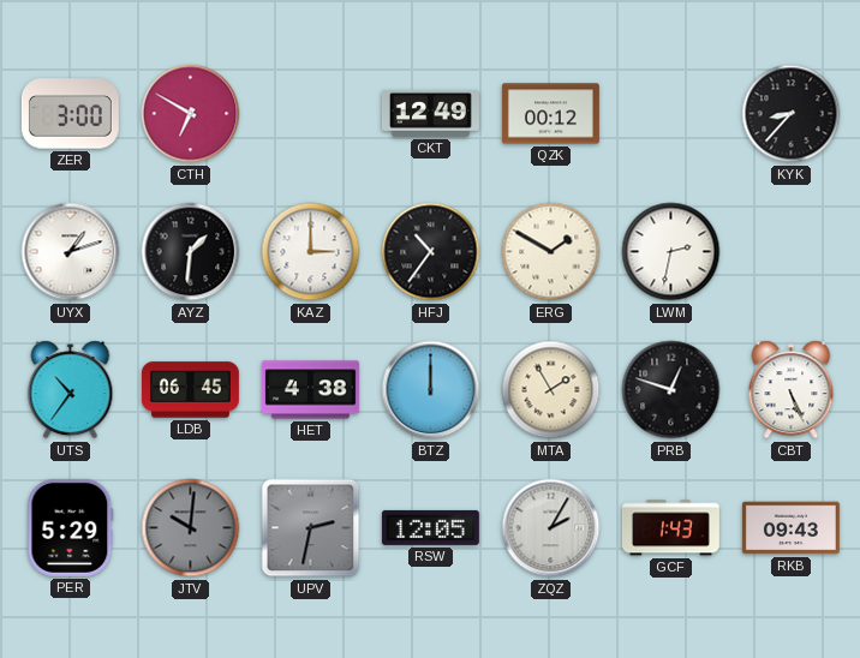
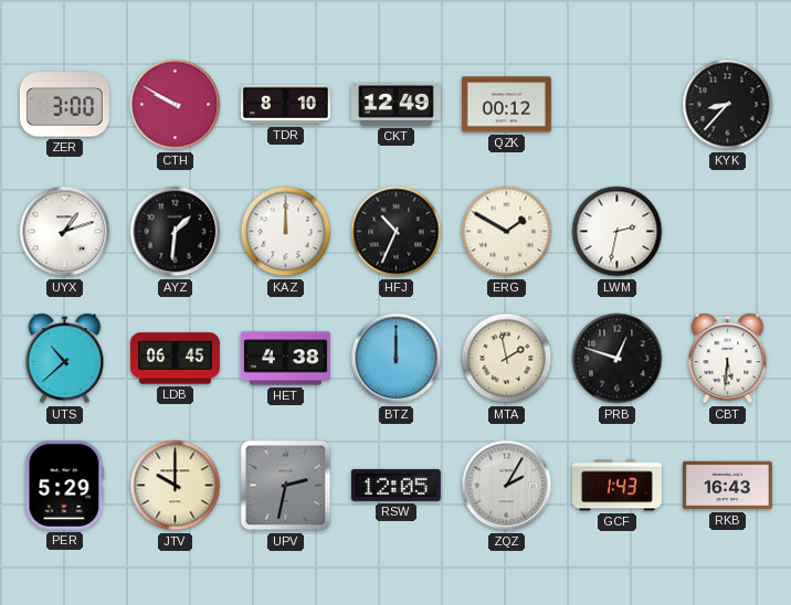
CTH: 6:50 -> 9:50
TDR: none -> 8:10
KAZ: 3:00 -> 12:00
HFJ: 10:36 -> 10:34
UTS: 10:36 -> 10:38
MTA: 1:55 -> 1:58
CBT: 5:26 -> 5:31
JTV: 10:01 -> 10:00
JTV dial: grey -> cream
RKB: 09:43 -> 16:43
